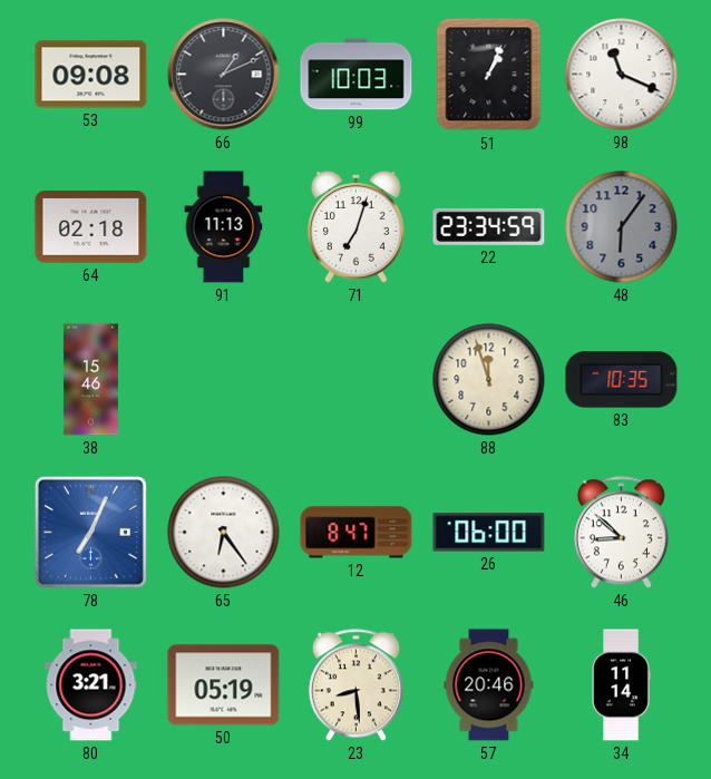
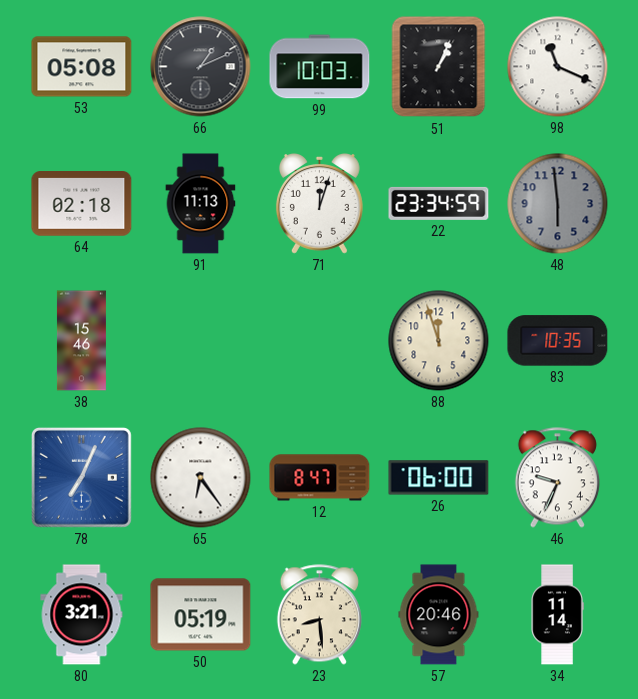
53: 09:08 -> 05:08
71: 7:03 -> 12:03
48: 6:06 -> 5:59
46: 8:52 -> 9:34
